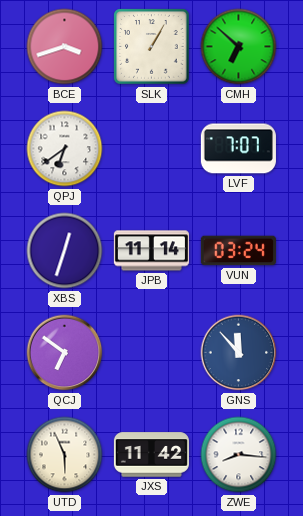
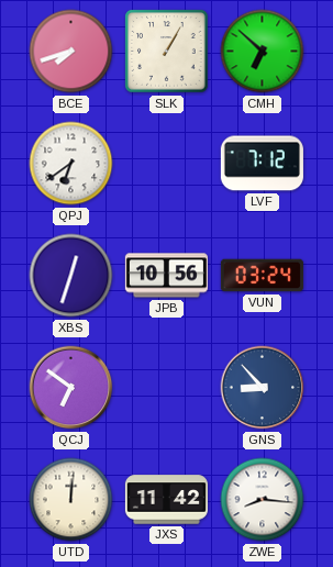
BCE: 3:42 -> 7:42
LVF: 7:07 -> 7:12
JPB: 11:14 -> 10:56
GNS: 11:53 -> 8:53
UTD: 5:56 -> 12:01
